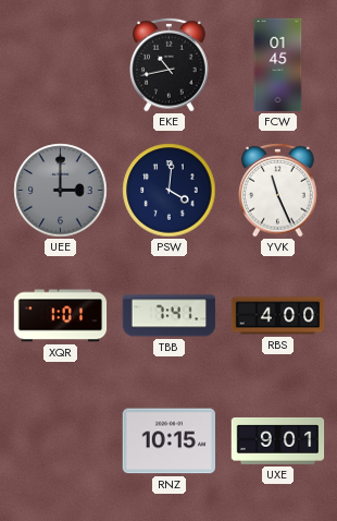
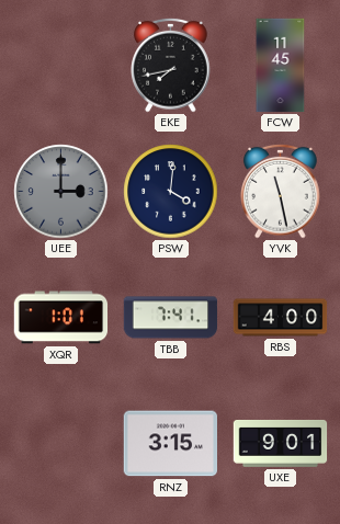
EKE: 10:43 -> 7:43
FCW: 01:45 -> 11:45
YVK: 11:26 -> 11:28
RNZ: 10:15 -> 3:15
